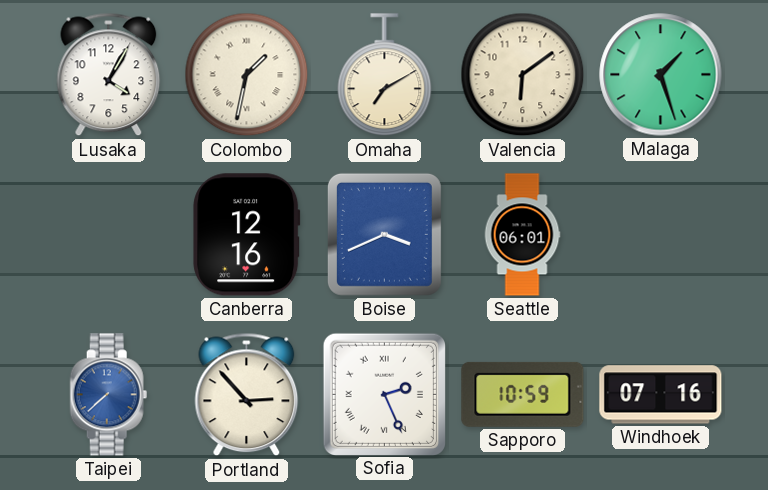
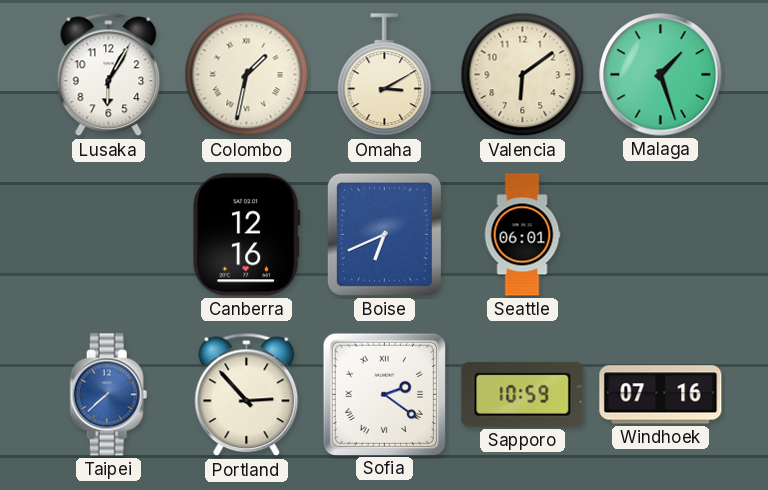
Lusaka: 4:05 -> 6:05
Omaha: 7:10 -> 3:10
Boise: 3:41 -> 6:41
Sofia: 2:26 -> 2:21
